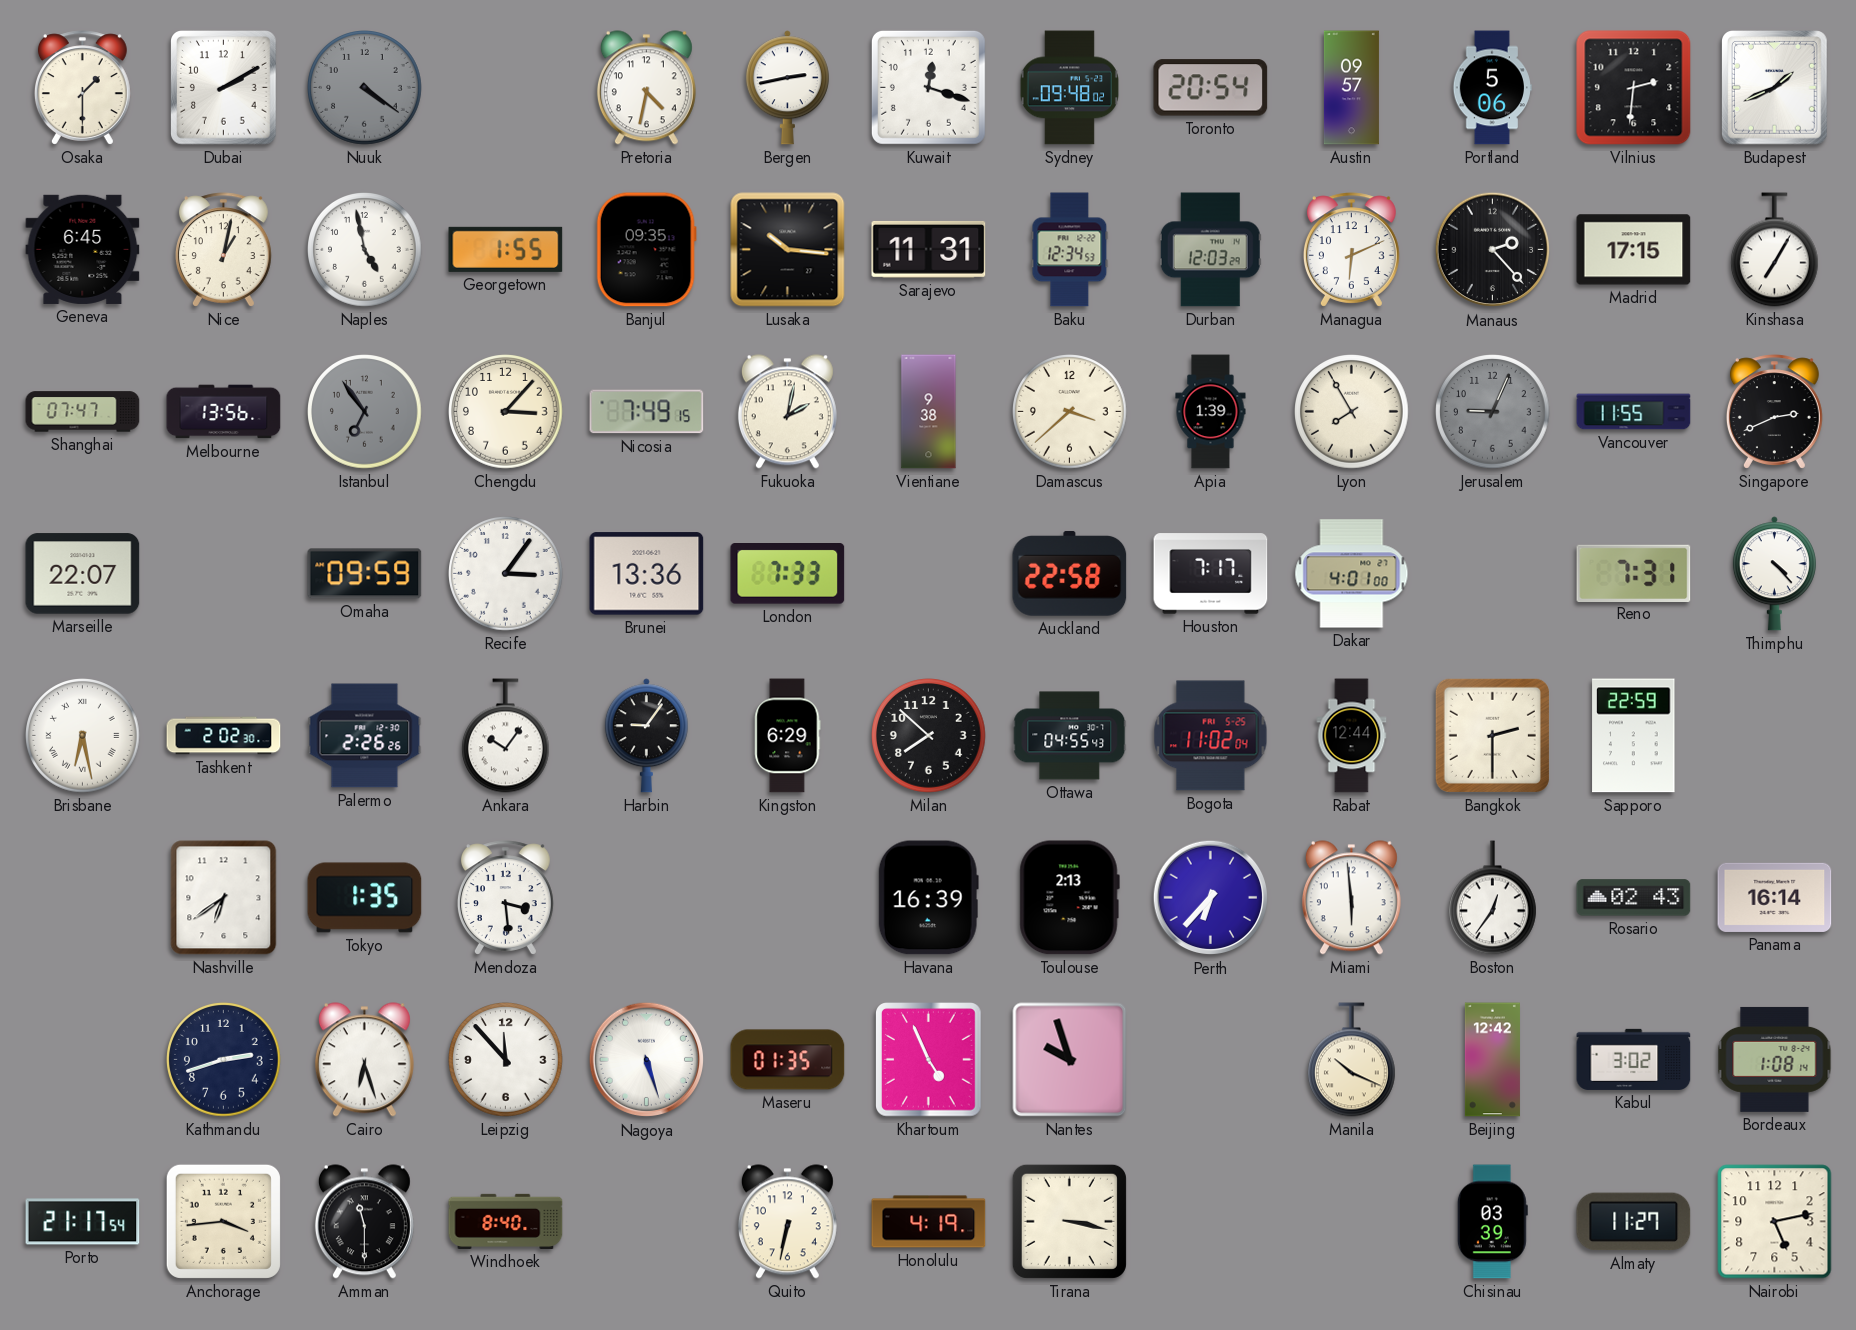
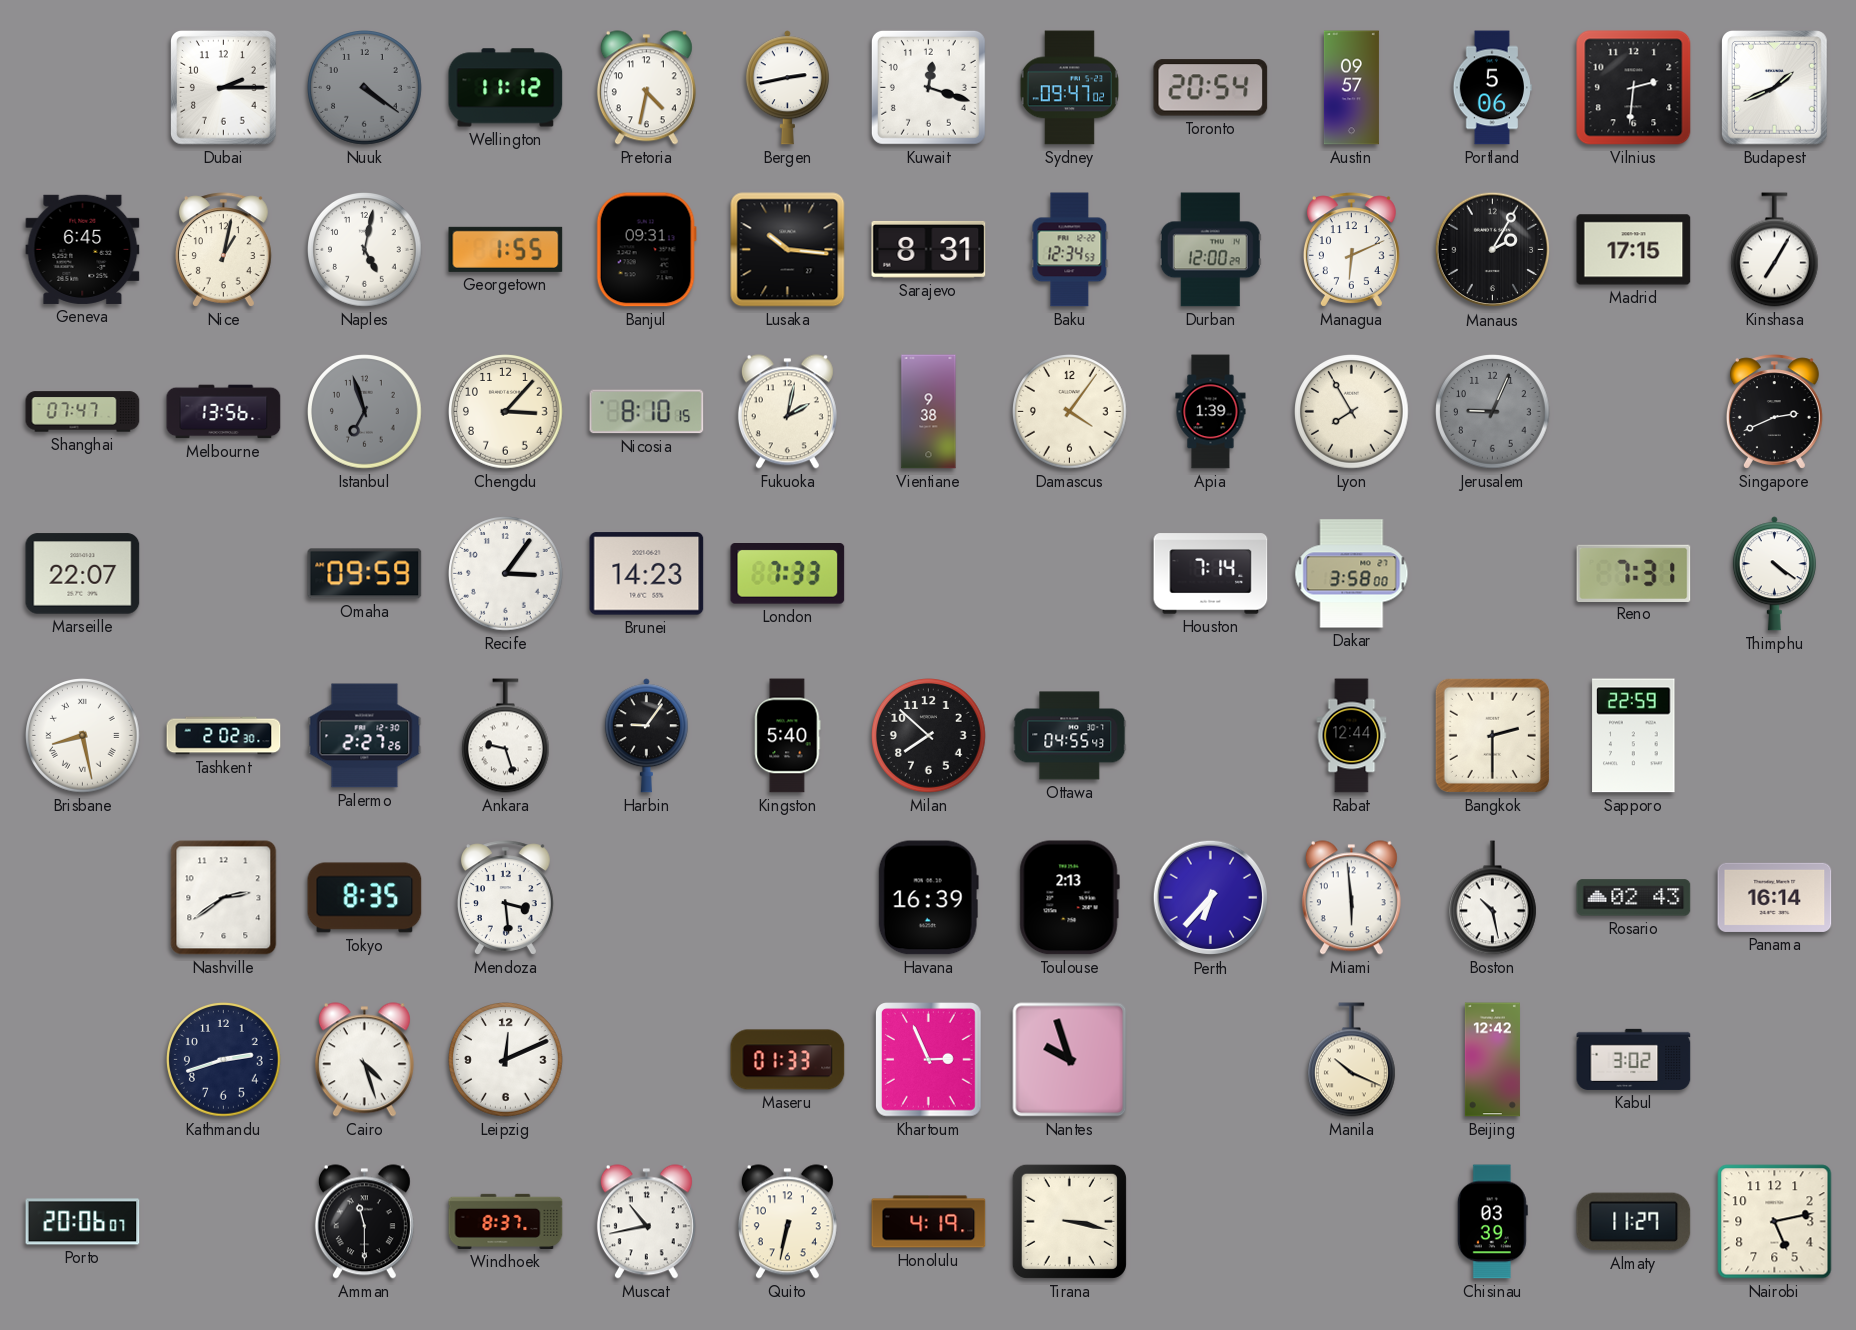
Osaka: 1:30 -> none
Dubai: 2:10 -> 2:15
Wellington: none -> 11:12
Sydney: 09:48 -> 09:47
Naples: 4:58 -> 5:02
Banjul: 09:35 -> 09:31
Sarajevo: 11:31 -> 8:31
Durban: 12:03 -> 12:00
Manaus: 2:23 -> 2:05
Istanbul: 6:54 -> 6:57
Nicosia: 7:49 -> 8:10
Damascus: 3:38 -> 4:06
Vancouver: 11:55 -> none
Brunei: 13:36 -> 14:23
Auckland: 22:58 -> none
Houston: 7:17 -> 7:14
Dakar: 4:01 -> 3:58
Thimphu: 4:23 -> 4:21
Brisbane: 6:28 -> 8:28
Palermo: 2:26 -> 2:27
Ankara: 10:06 -> 9:27
Kingston: 6:29 -> 5:40
Bogota: 11:02 -> none
Nashville: 6:39 -> 2:39
Tokyo: 1:35 -> 8:35
Boston: 12:36 -> 10:28
Cairo: 6:27 -> 4:27
Leipzig: 11:53 -> 12:11
Nagoya: 5:27 -> none
Maseru: 01:35 -> 01:33
Khartoum: 4:56 -> 2:56
Bordeaux: 1:08 -> none
Porto: 21:17 -> 20:06
Anchorage: 3:44 -> none
Windhoek: 8:40 -> 8:37
Muscat: none -> 10:43
